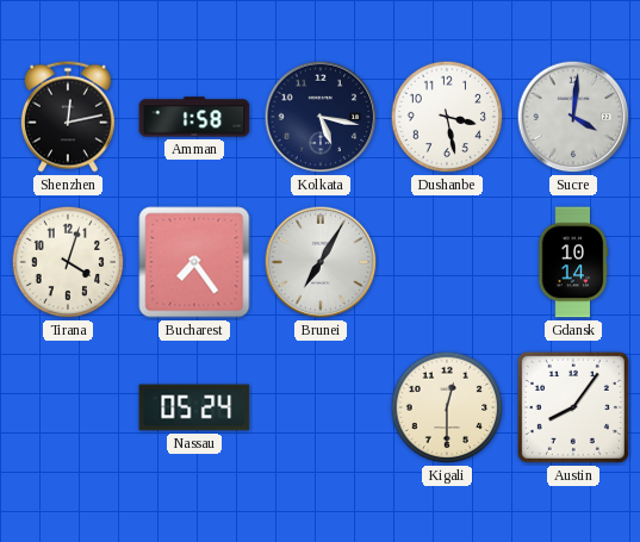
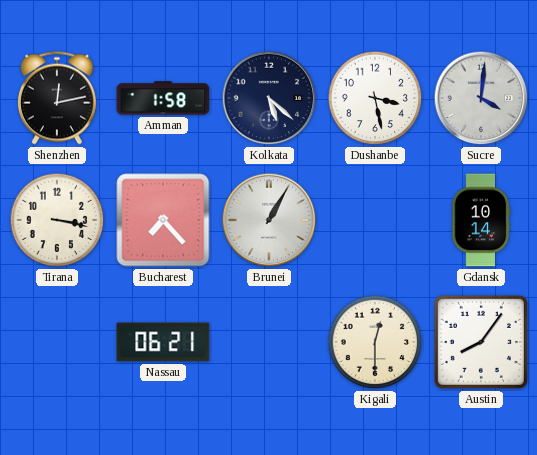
Kolkata: 5:17 -> 5:22
Tirana: 4:03 -> 3:17
Bucharest: 7:24 -> 7:23
Brunei: 7:05 -> 1:05
Nassau: 05:24 -> 06:21
